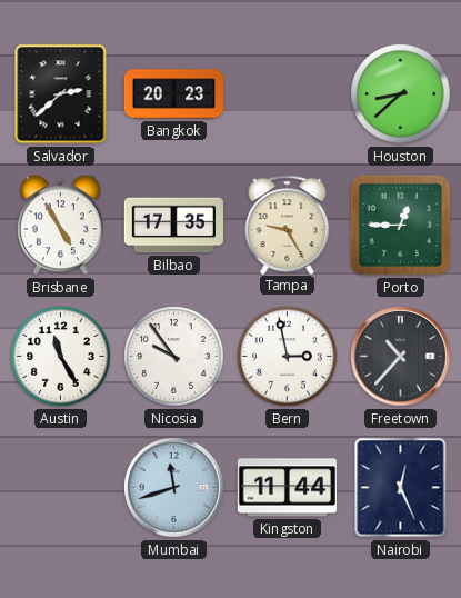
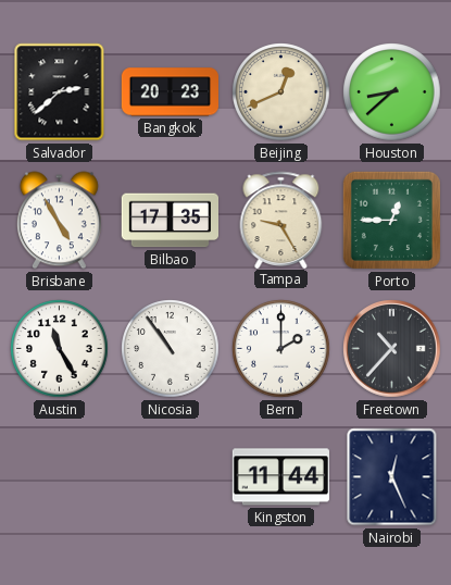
Beijing: none -> 12:41
Nicosia: 9:54 -> 10:54
Bern: 2:58 -> 2:00
Mumbai: 11:42 -> none
